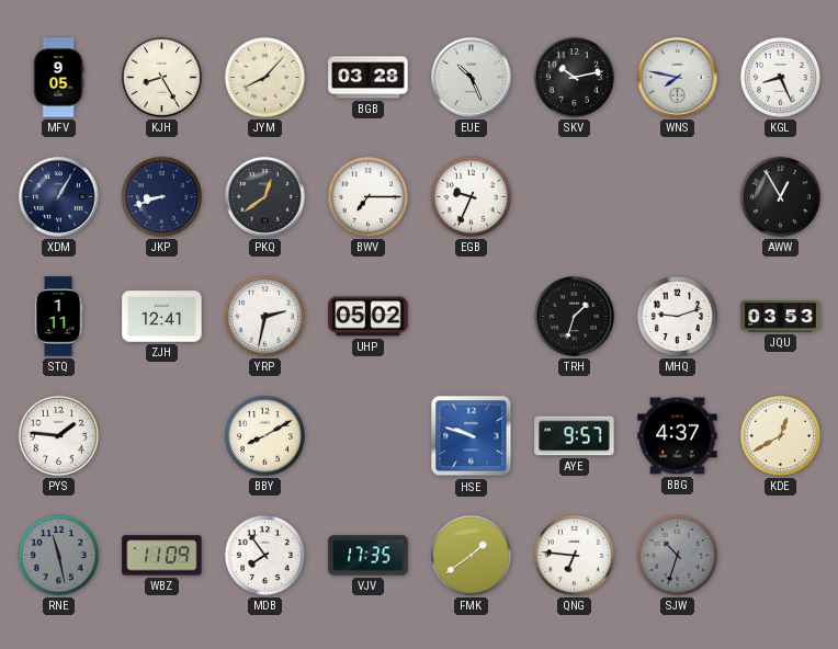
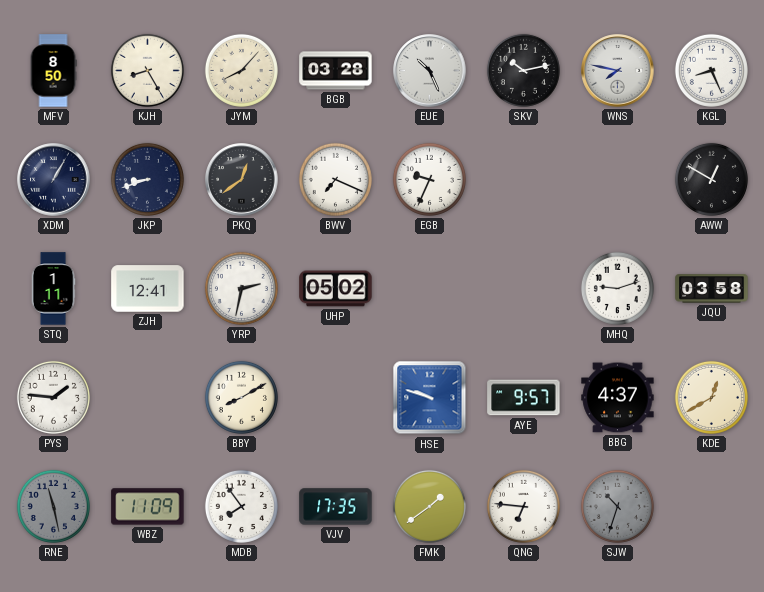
MFV: 9:05 -> 8:50
BWV: 7:15 -> 7:19
AWW: 12:55 -> 12:50
TRH: 1:33 -> none
JQU: 03:53 -> 03:58
